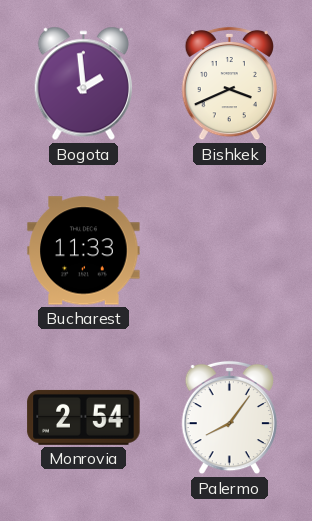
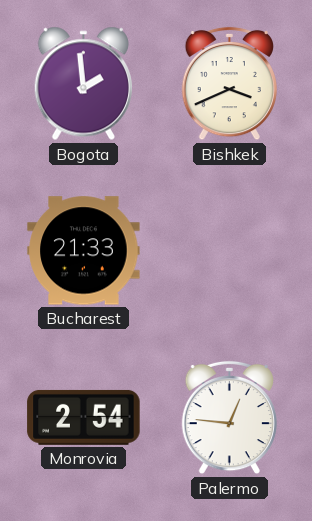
Bucharest: 11:33 -> 21:33
Palermo: 8:06 -> 12:46
